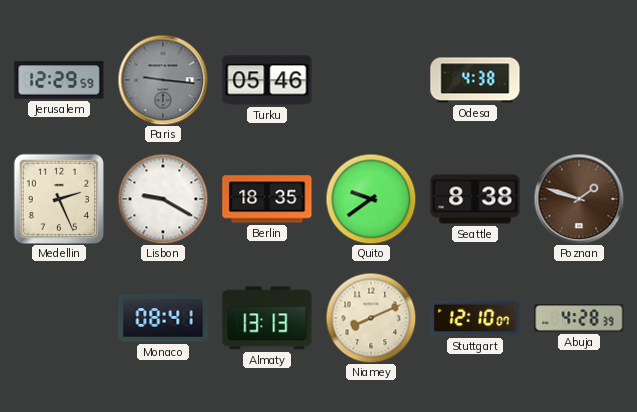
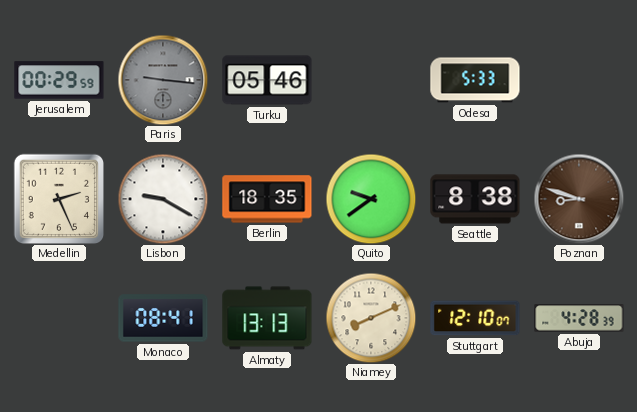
Jerusalem: 12:29 -> 00:29
Odesa: 4:38 -> 5:33
Poznan: 1:48 -> 8:48
